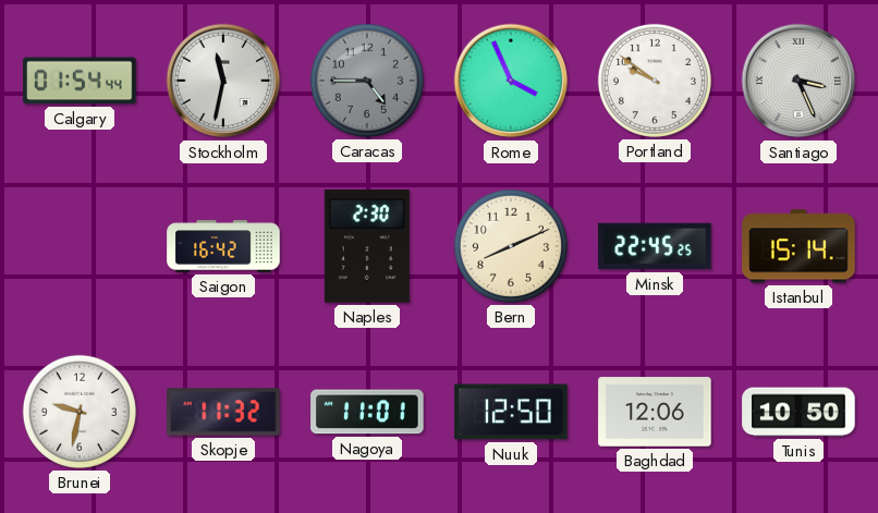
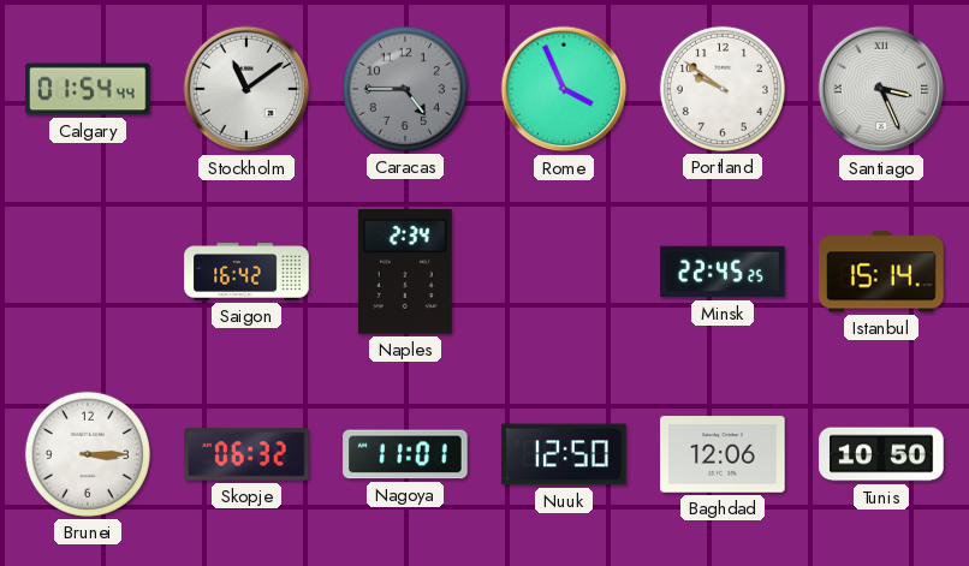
Stockholm: 11:32 -> 11:09
Naples: 2:30 -> 2:34
Bern: 8:11 -> none
Brunei: 9:32 -> 3:15
Skopje: 11:32 -> 06:32
